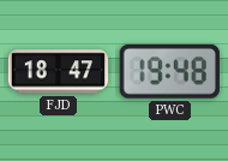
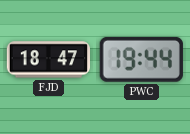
PWC: 19:48 -> 19:44
